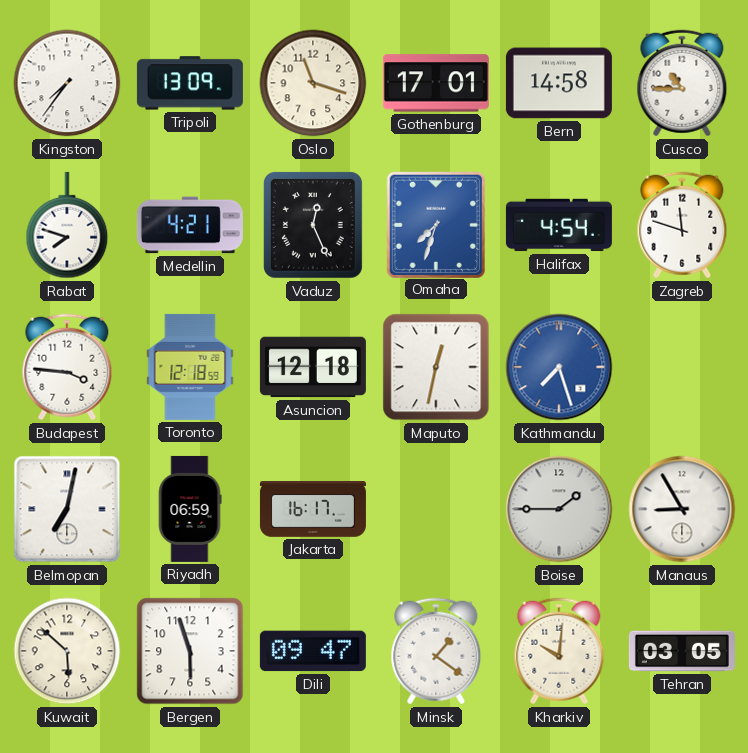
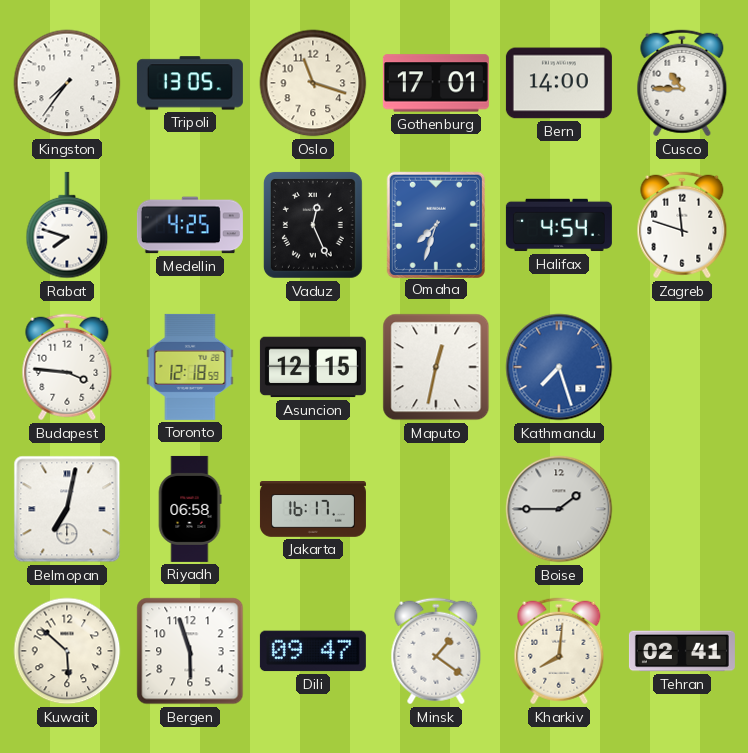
Tripoli: 13:09 -> 13:05
Bern: 14:58 -> 14:00
Medellin: 4:21 -> 4:25
Asuncion: 12:18 -> 12:15
Riyadh: 06:59 -> 06:58
Manaus: 8:55 -> none
Kharkiv: 10:01 -> 8:01
Tehran: 03:05 -> 02:41
